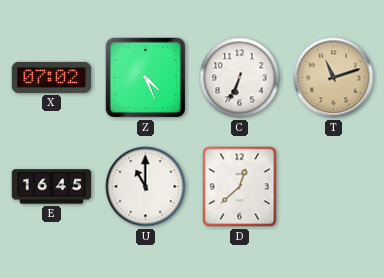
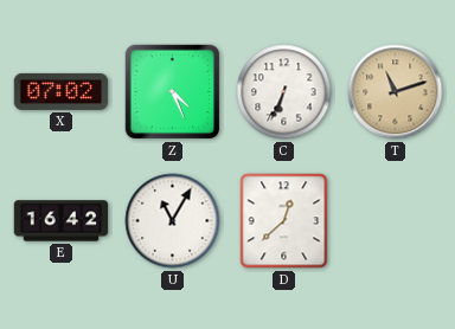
E: 16:45 -> 16:42
U: 11:00 -> 11:05
